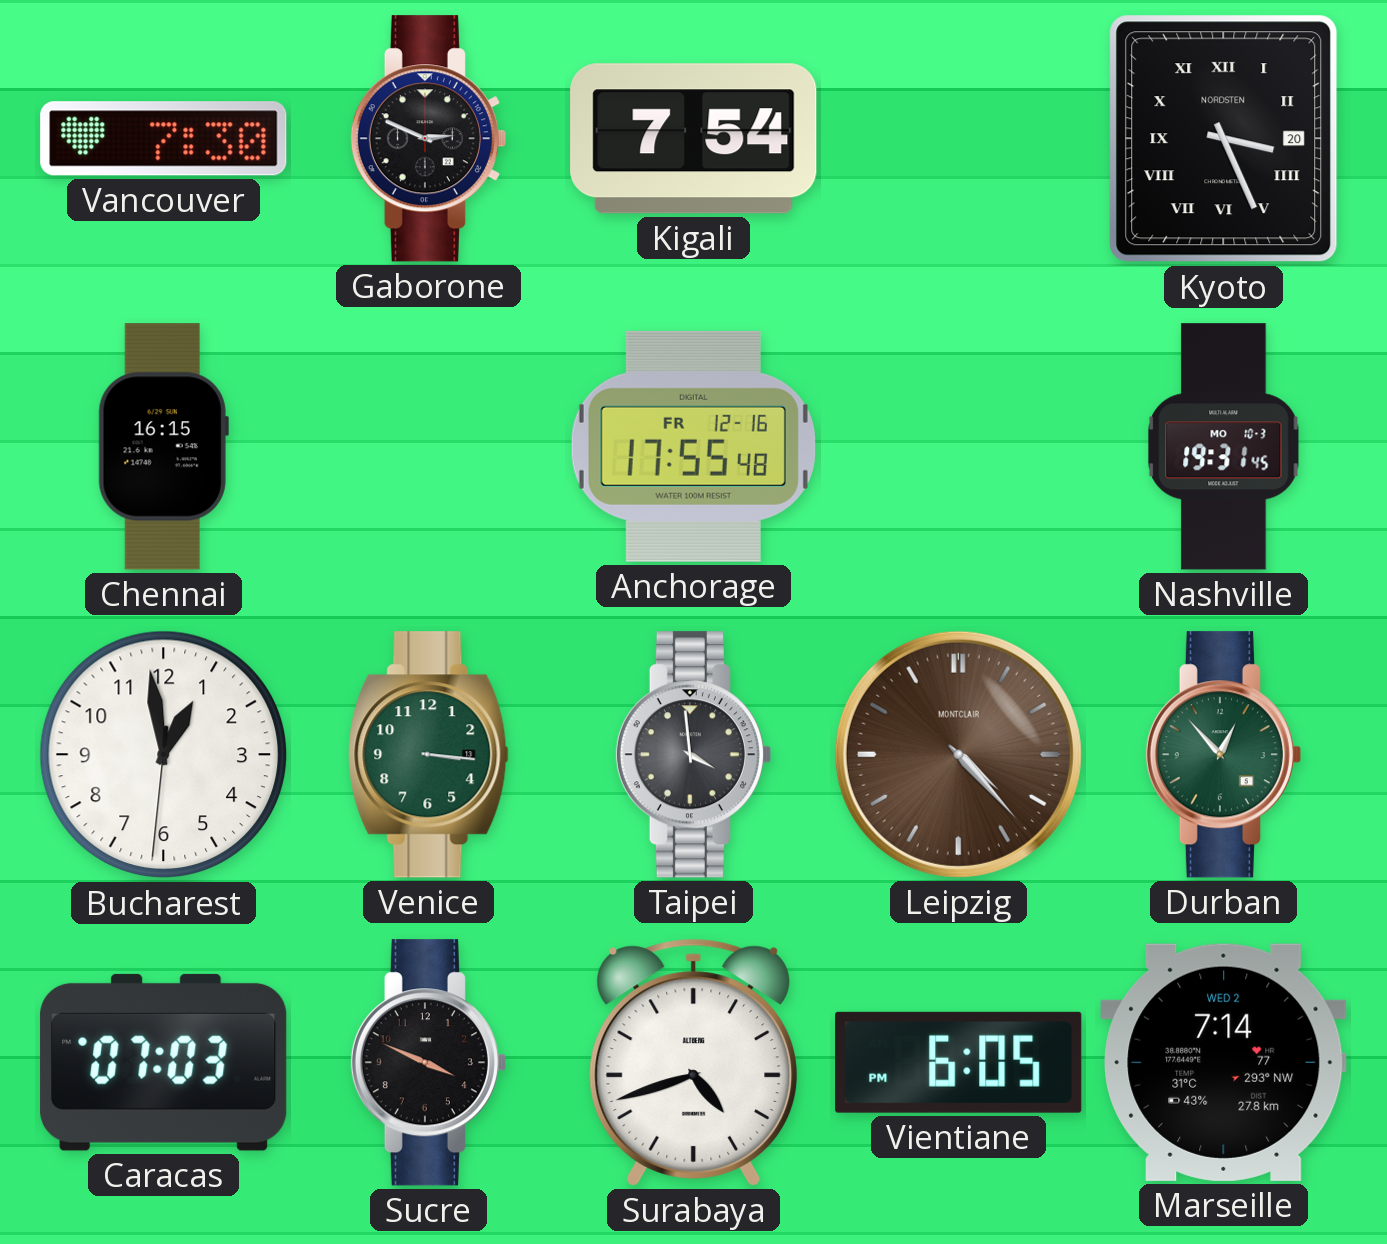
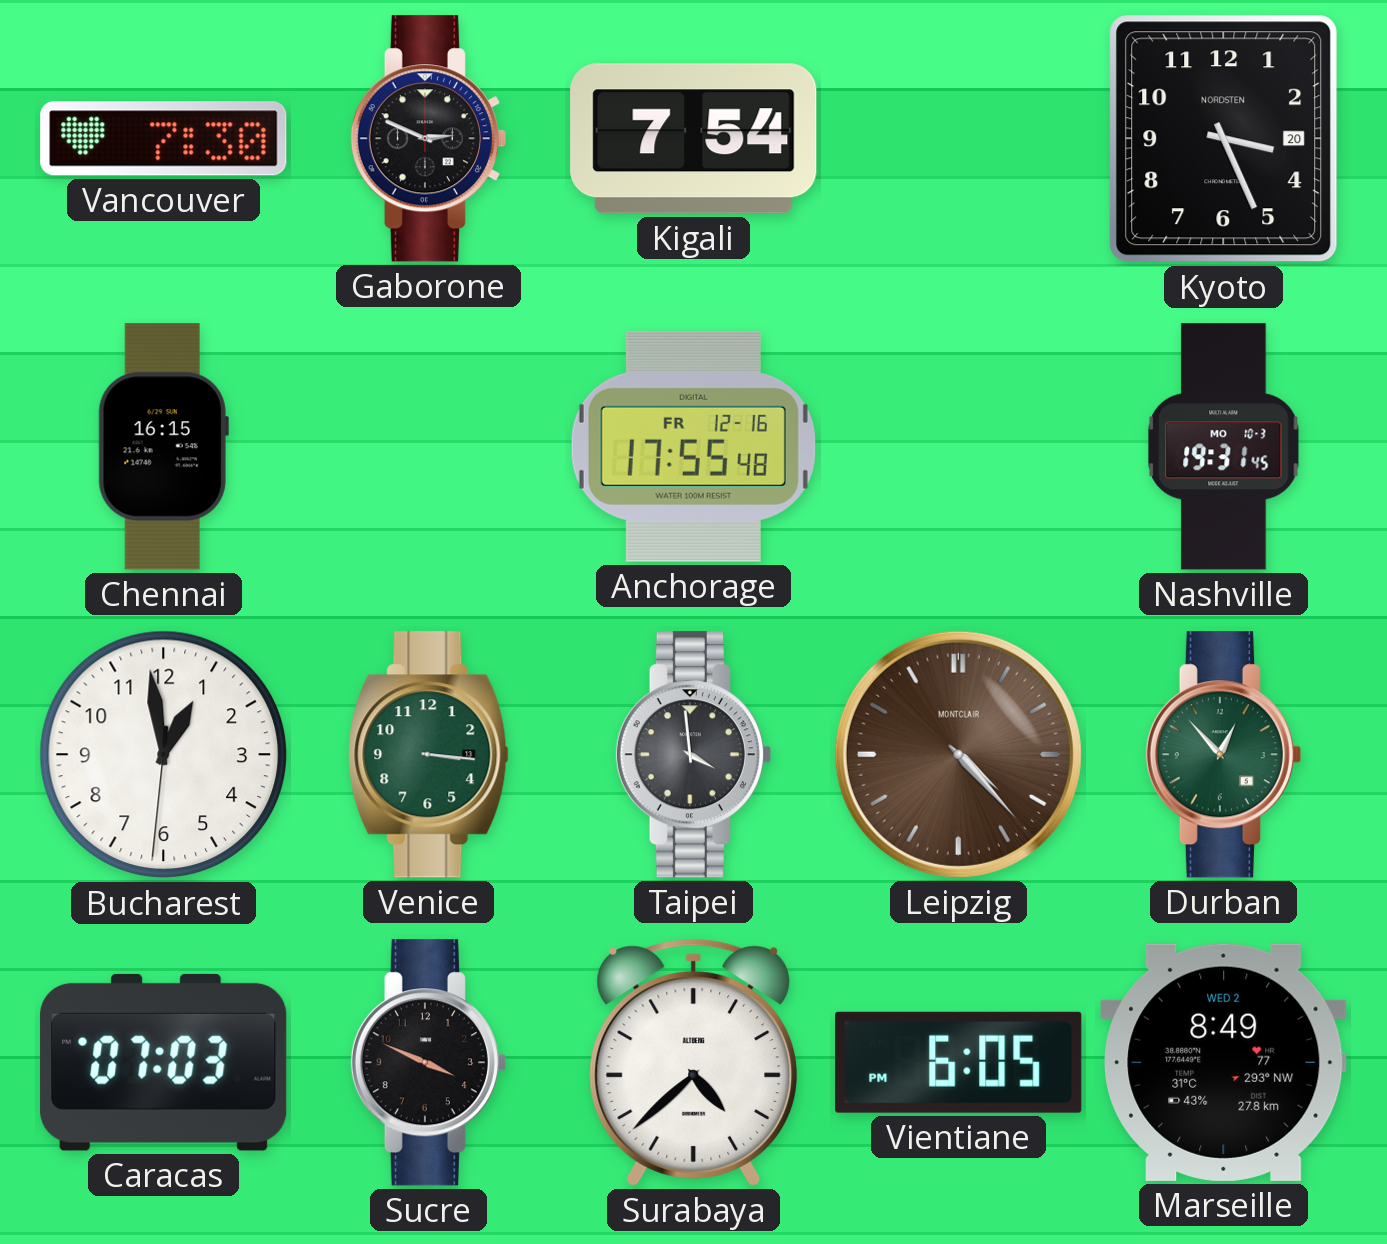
Kyoto numerals: Roman -> Arabic
Surabaya: 4:42 -> 4:38
Marseille: 7:14 -> 8:49
